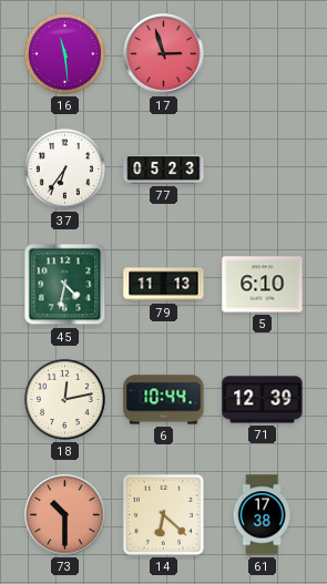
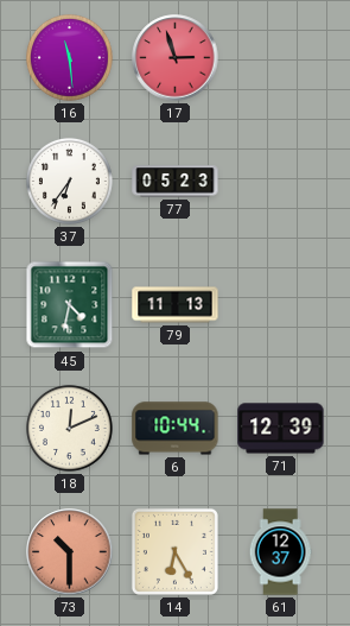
5: 6:10 -> none
18: 12:13 -> 12:11
14: 6:22 -> 6:25
61: 17:38 -> 12:37
